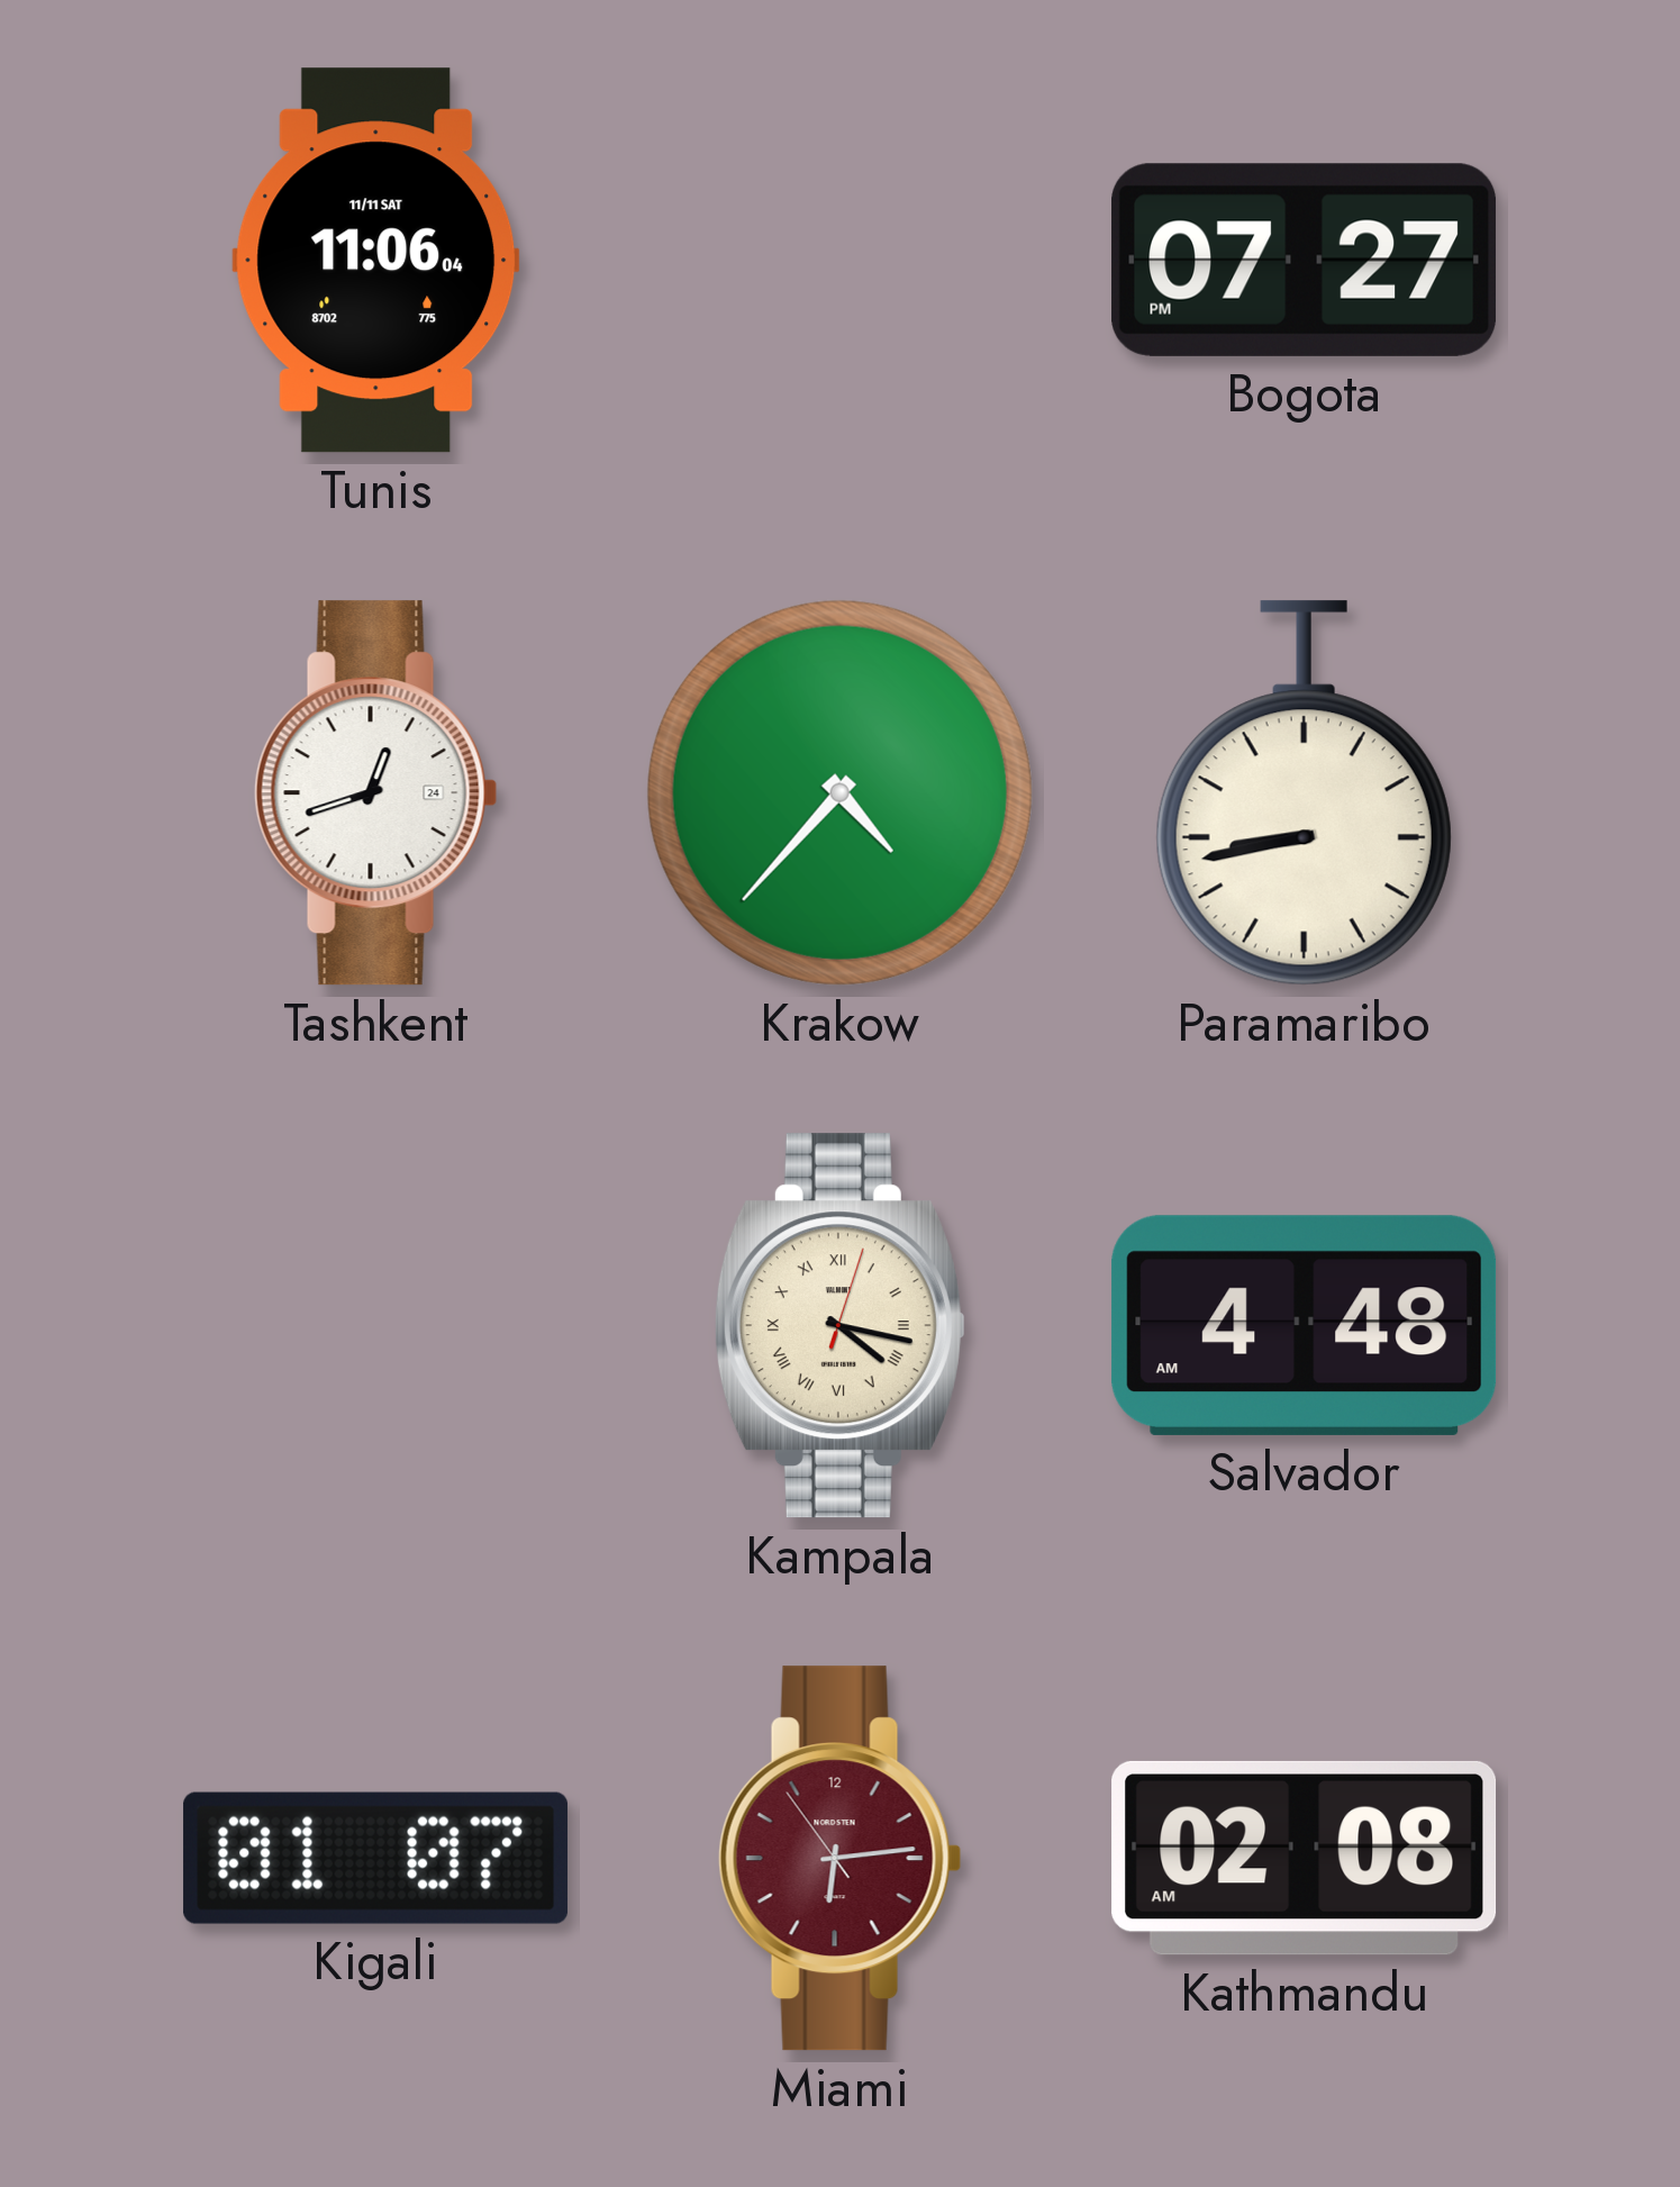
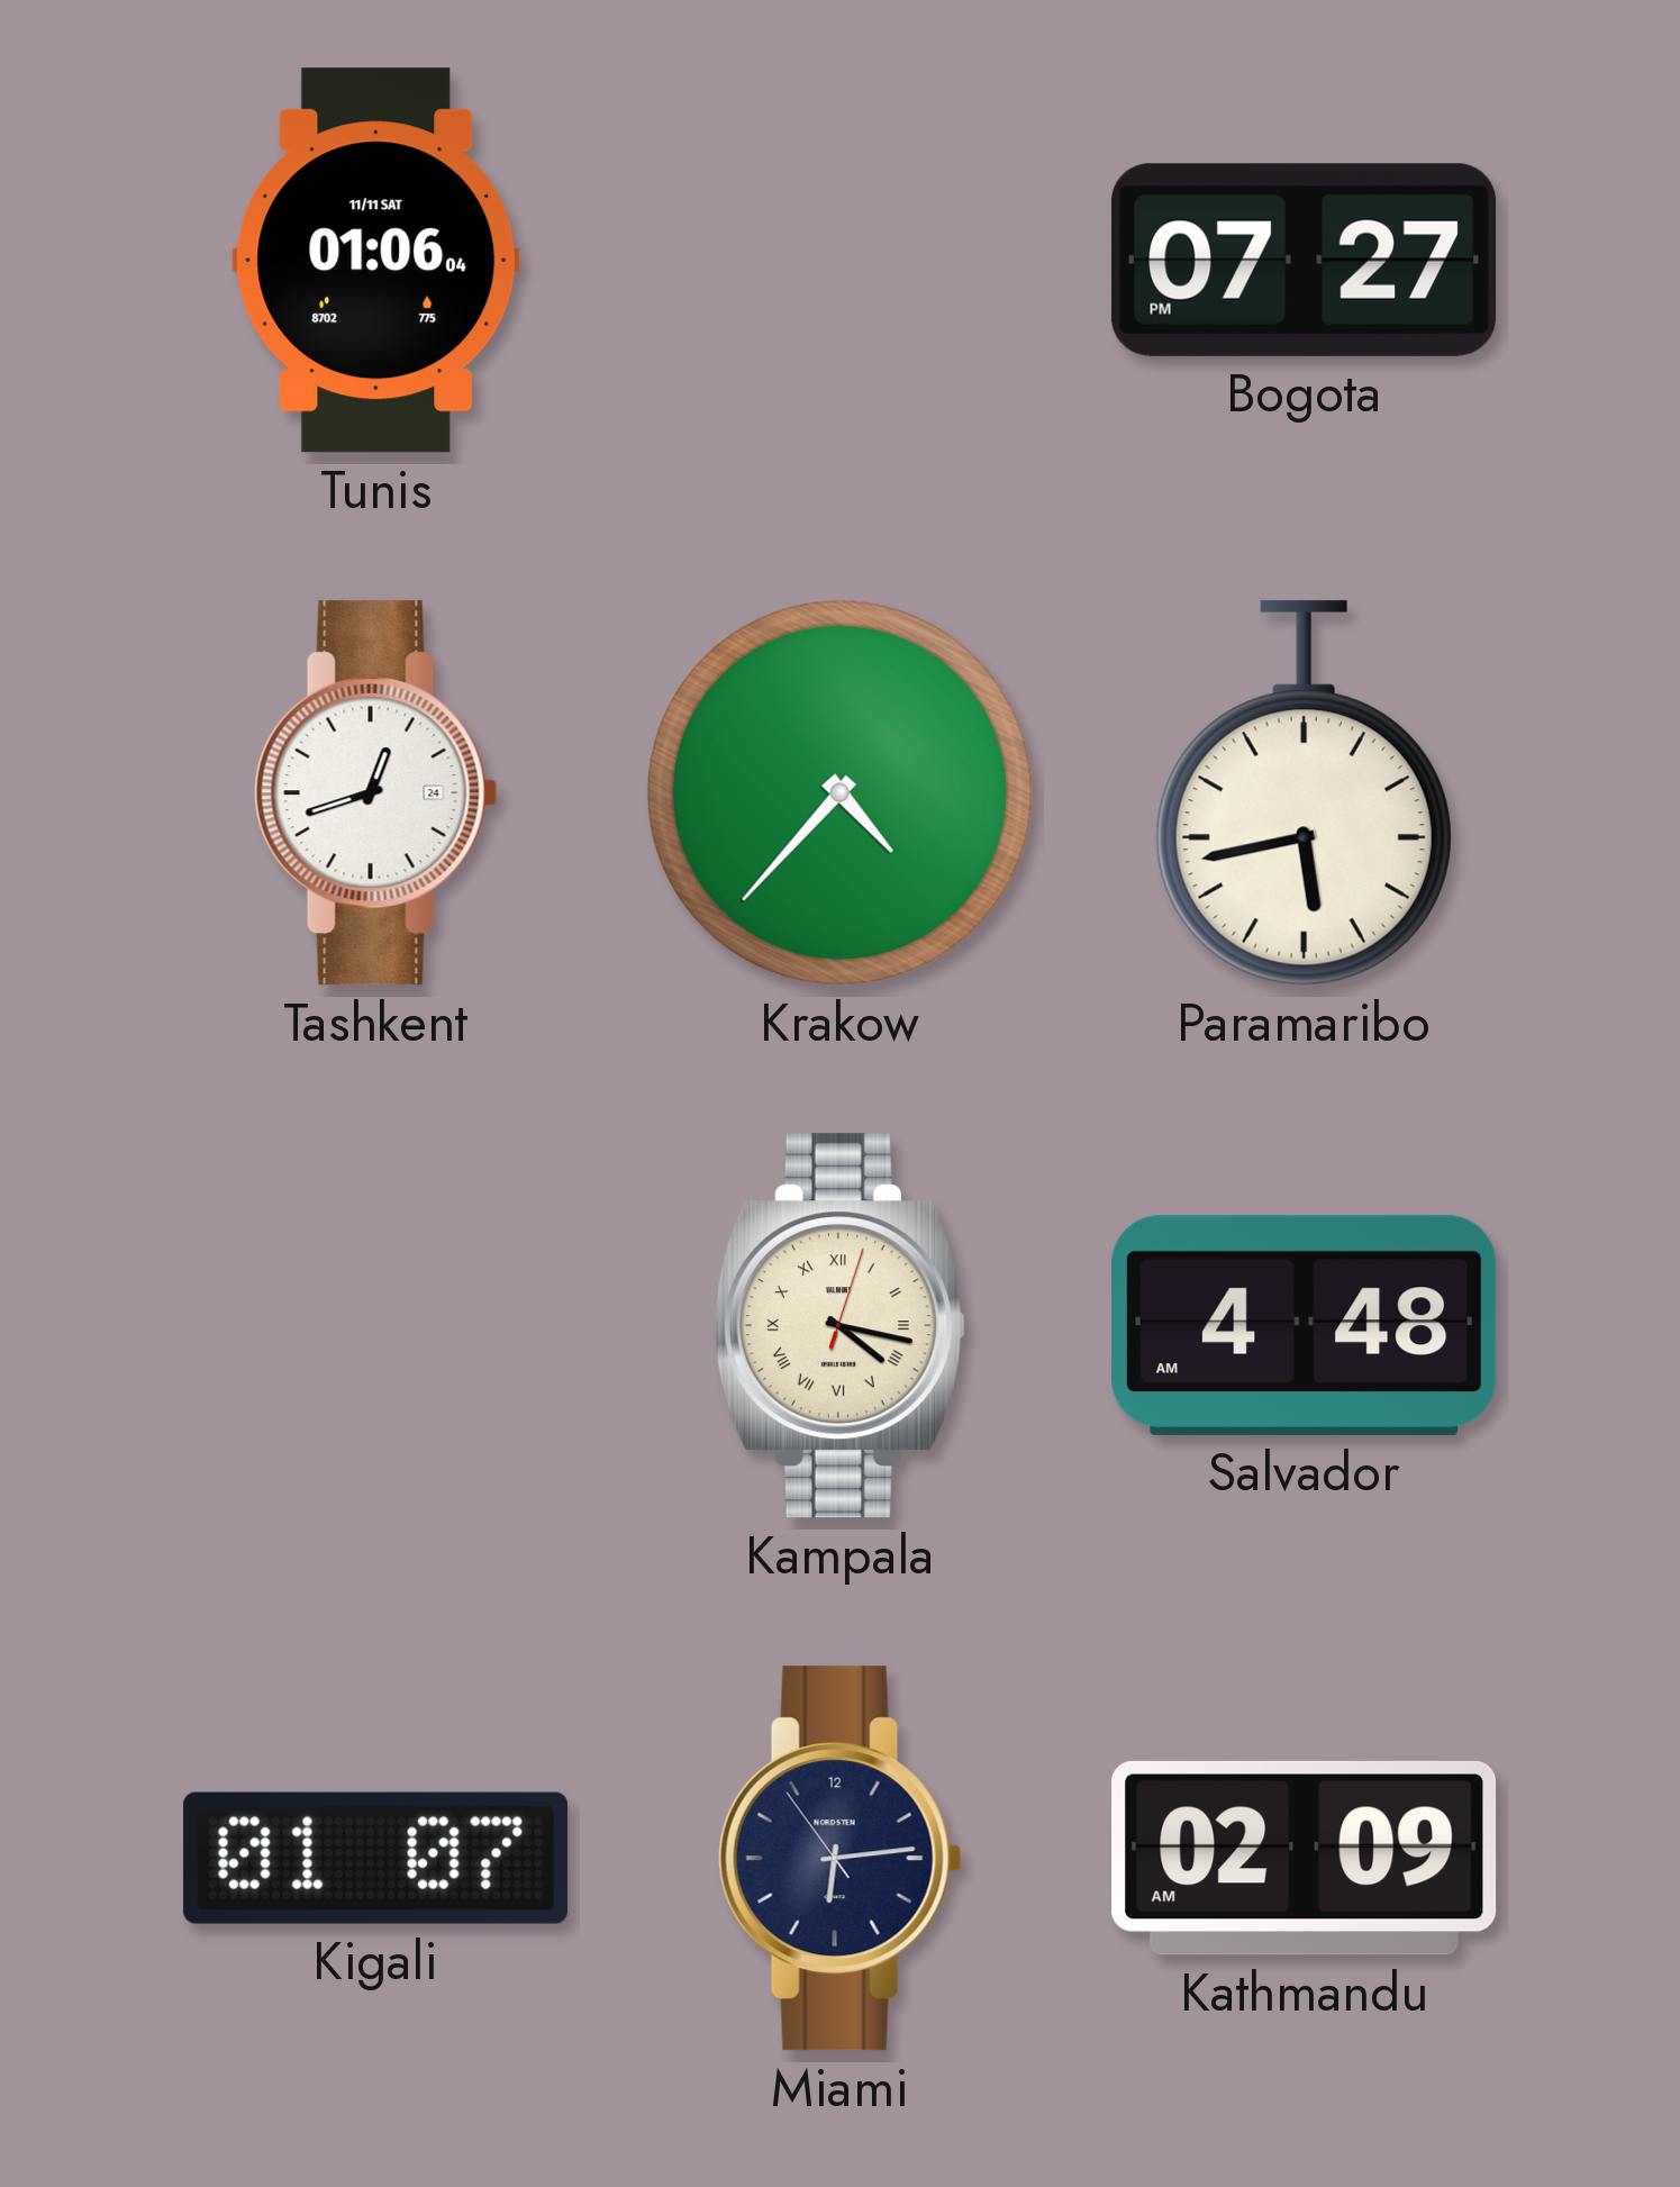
Tunis: 11:06 -> 01:06
Paramaribo: 8:43 -> 5:43
Miami dial: burgundy -> navy
Kathmandu: 02:08 -> 02:09
